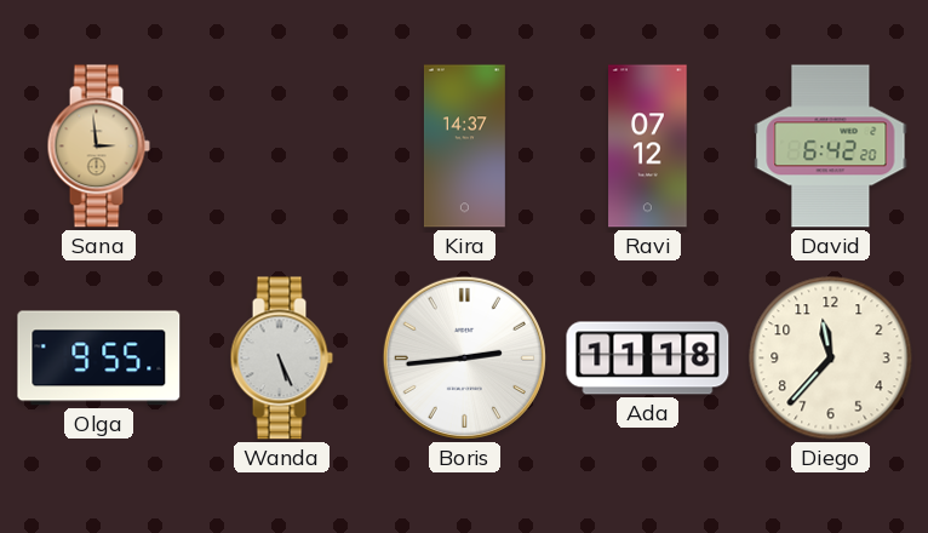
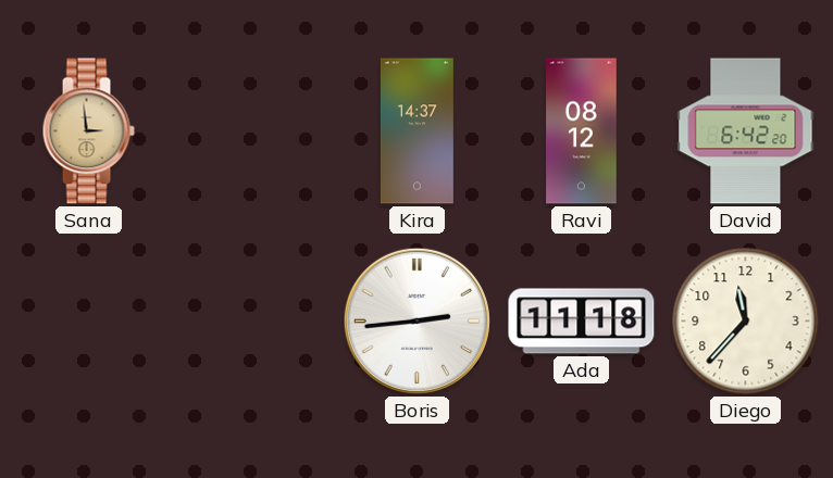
Ravi: 07:12 -> 08:12
Olga: 9:55 -> none
Wanda: 5:26 -> none
